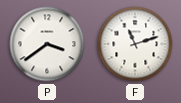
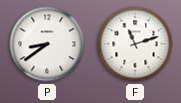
P: 3:39 -> 8:39
